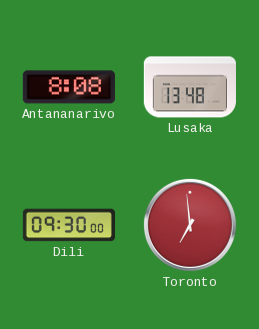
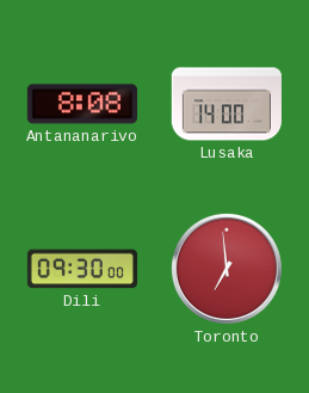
Lusaka: 13:48 -> 14:00
